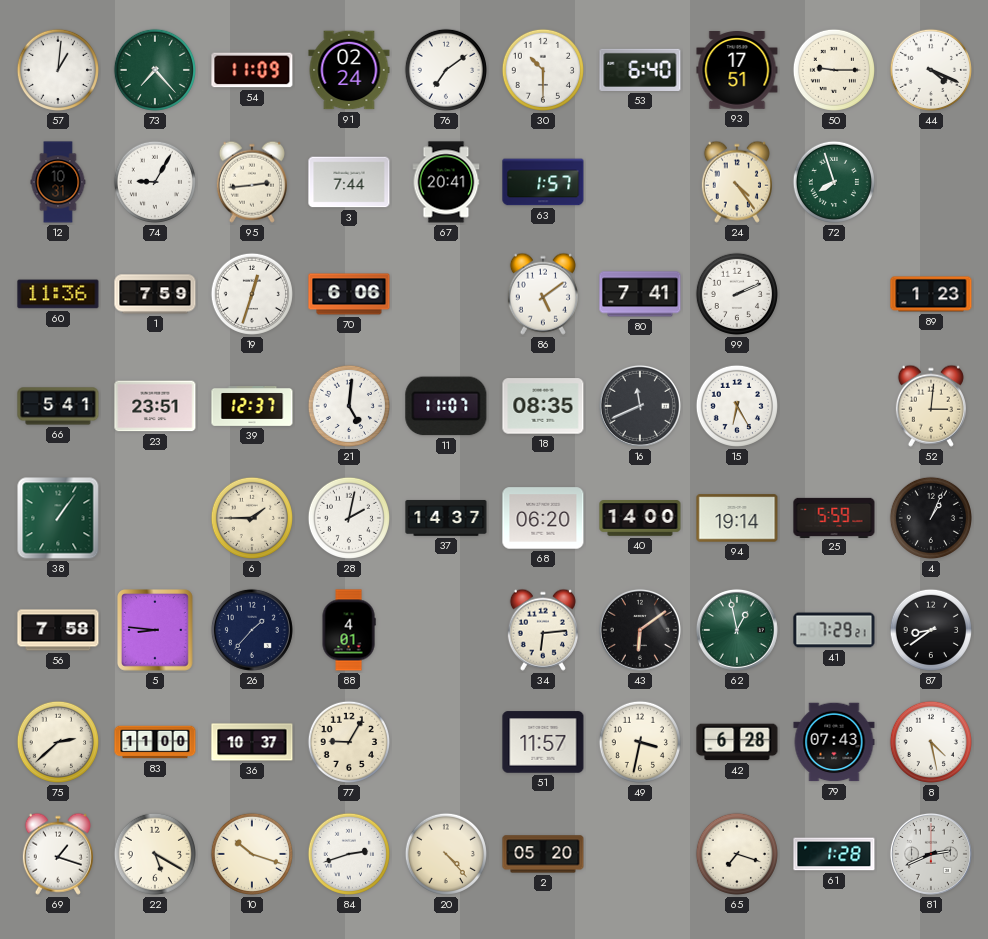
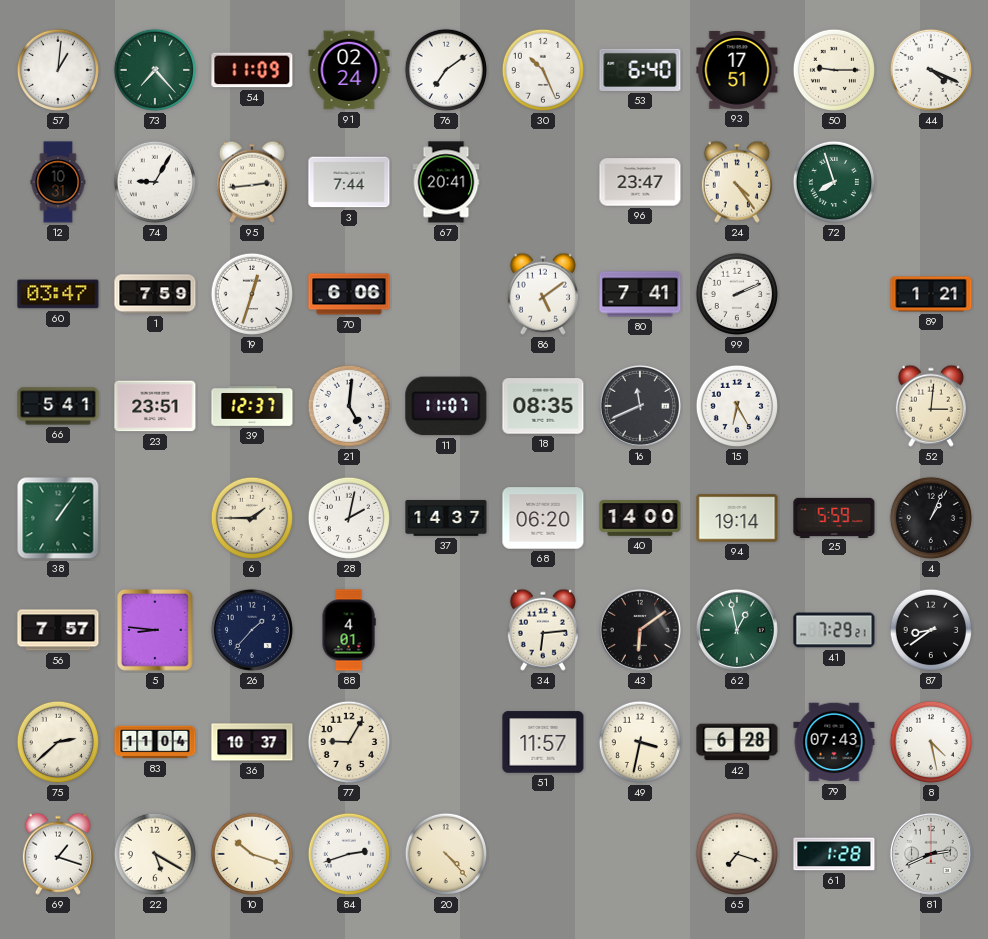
30: 10:30 -> 10:26
63: 1:57 -> none
96: none -> 23:47
60: 11:36 -> 03:47
89: 1:23 -> 1:21
56: 7:58 -> 7:57
83: 11:00 -> 11:04
2: 05:20 -> none
